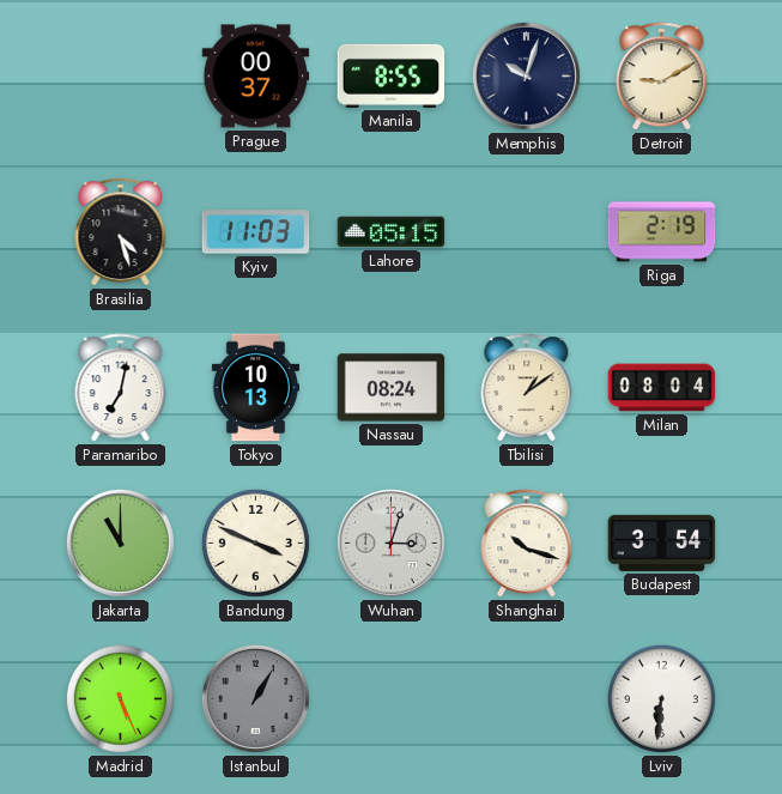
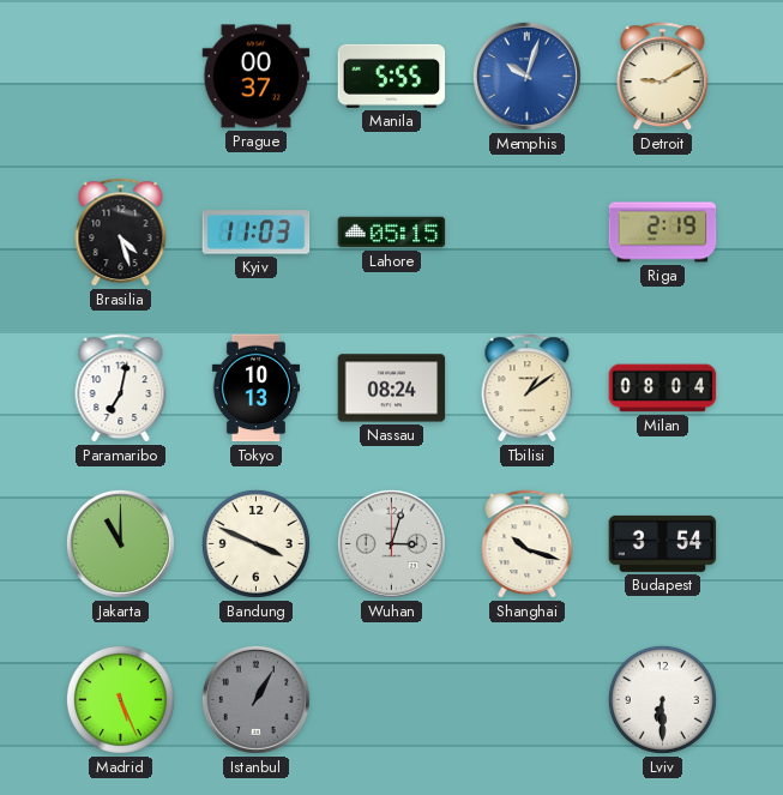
Manila: 8:55 -> 5:55
Memphis dial: navy -> blue
Lviv: 6:31 -> 6:30
